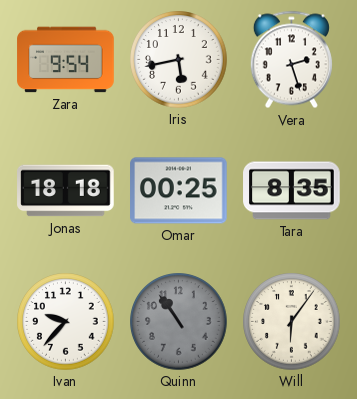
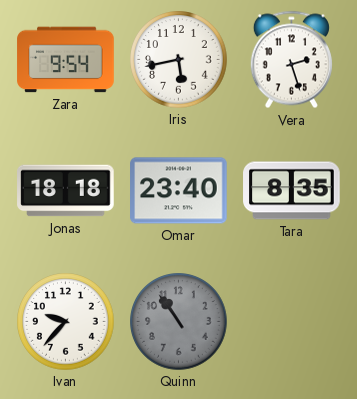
Omar: 00:25 -> 23:40
Will: 6:06 -> none
